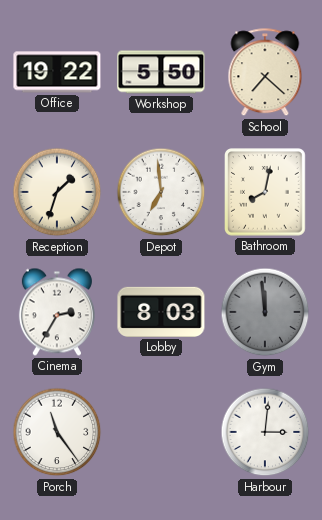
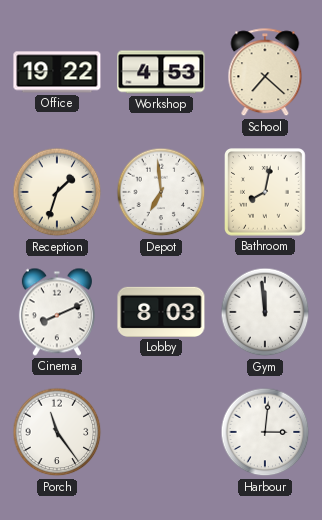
Workshop: 5:50 -> 4:53
Cinema: 2:35 -> 8:11
Gym dial: grey -> white
